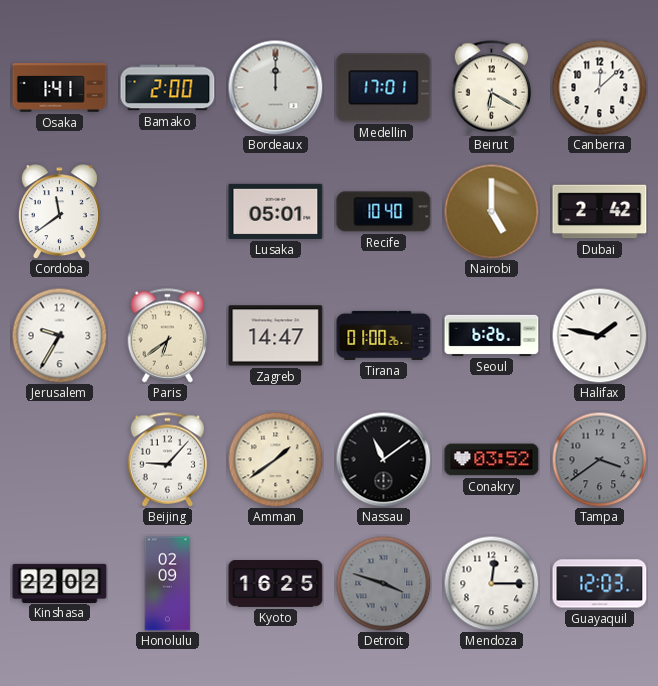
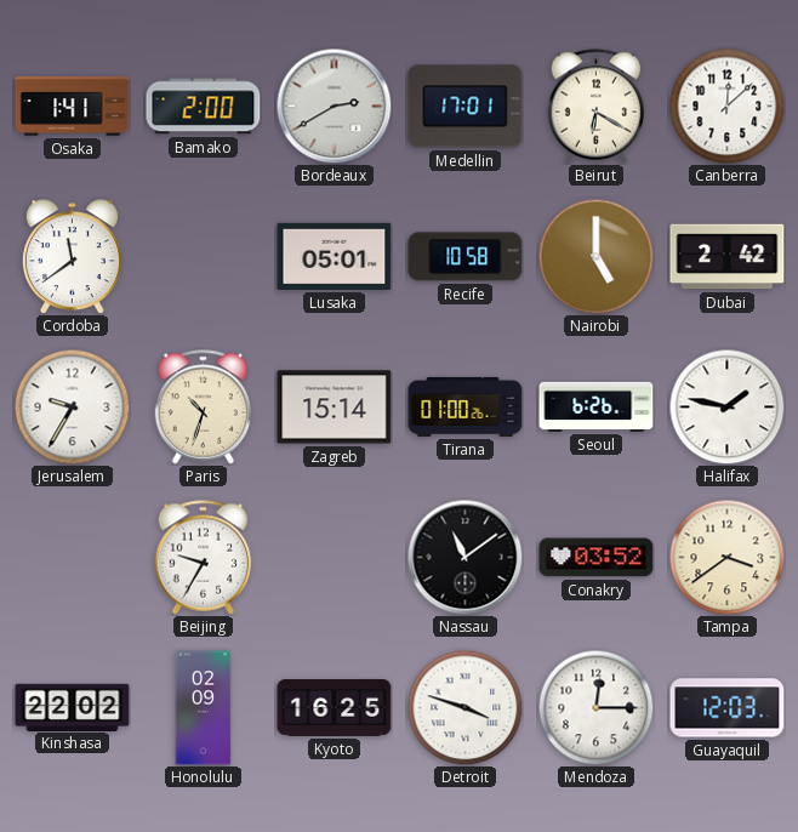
Bordeaux: 12:00 -> 2:40
Recife: 10:40 -> 10:58
Paris: 6:39 -> 10:33
Zagreb: 14:47 -> 15:14
Beijing: 9:07 -> 9:35
Amman: 1:39 -> none
Tampa dial: grey -> cream
Detroit dial: grey -> white
